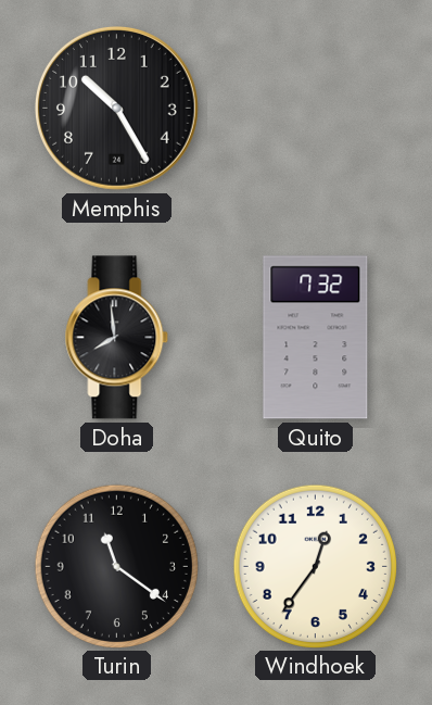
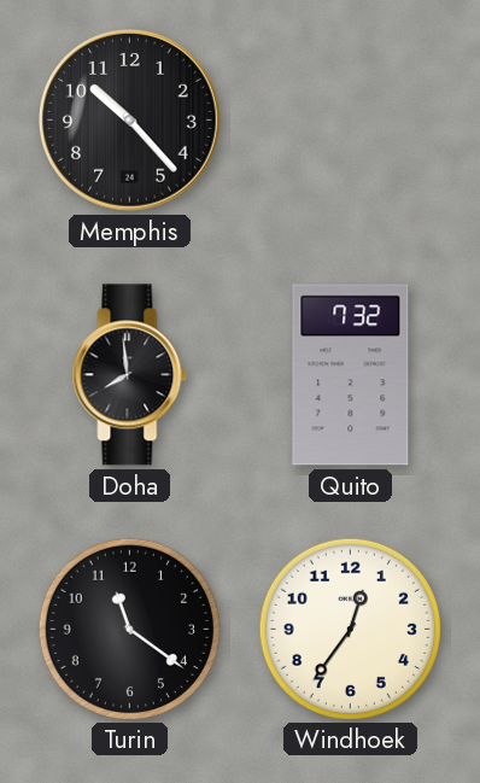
Memphis: 10:25 -> 10:23
